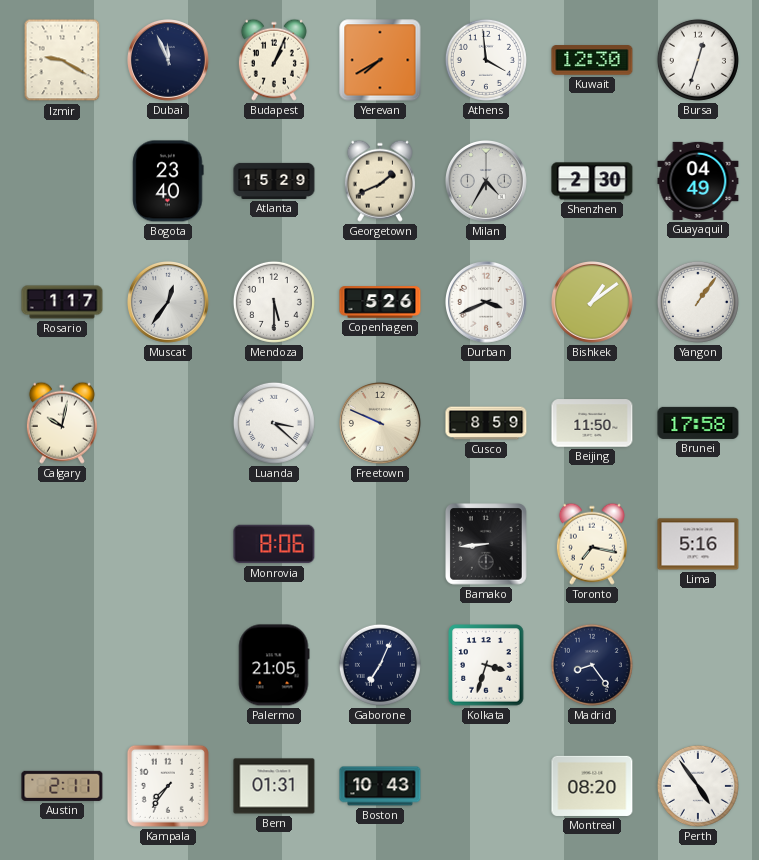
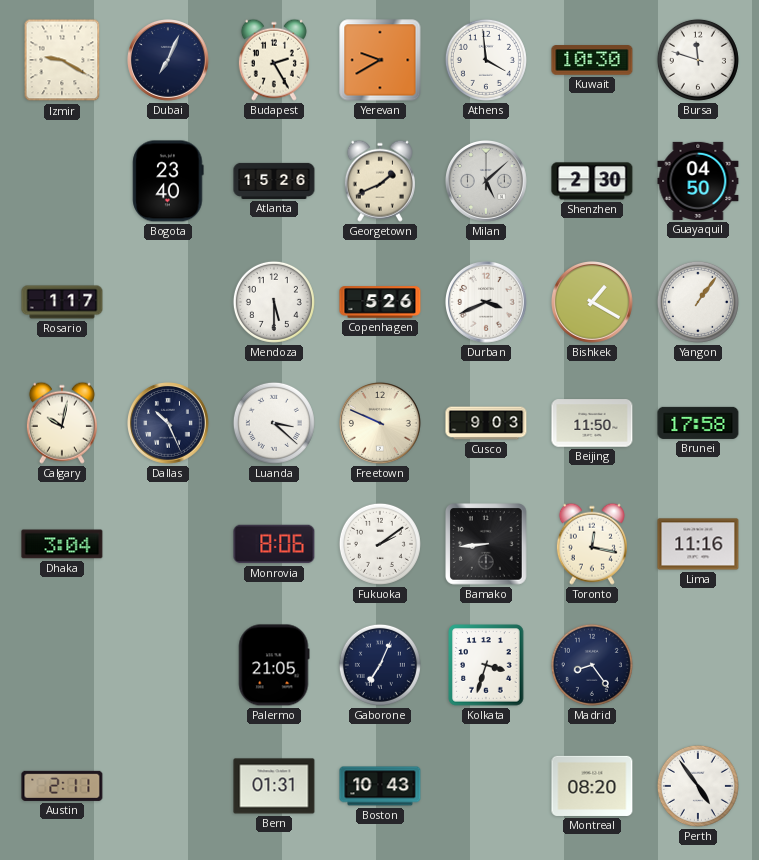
Dubai: 11:56 -> 7:04
Budapest: 1:04 -> 2:25
Yerevan: 7:40 -> 9:40
Kuwait: 12:30 -> 10:30
Bursa: 12:33 -> 11:48
Atlanta: 15:29 -> 15:26
Milan: 4:35 -> 5:08
Guayaquil: 04:49 -> 04:50
Muscat: 12:36 -> none
Bishkek: 1:09 -> 1:20
Dallas: none -> 10:26
Cusco: 8:59 -> 9:03
Dhaka: none -> 3:04
Fukuoka: none -> 2:09
Toronto: 7:17 -> 12:17
Lima: 5:16 -> 11:16
Kampala: 7:36 -> none
